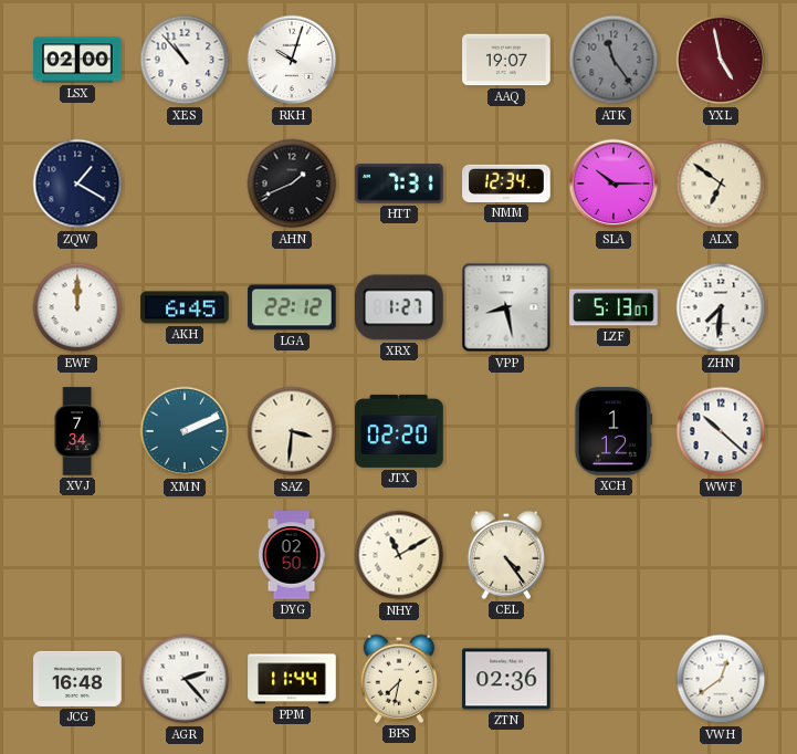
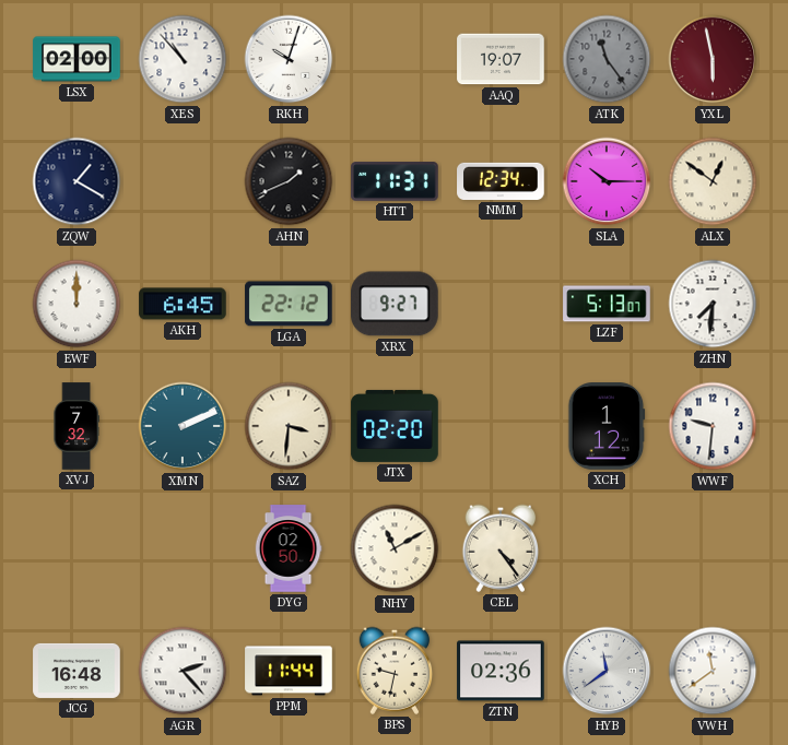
YXL: 4:58 -> 5:58
HTT: 7:31 -> 11:31
ALX: 6:51 -> 12:51
XRX: 1:27 -> 9:27
VPP: 8:28 -> none
XVJ: 7:34 -> 7:32
WWF: 10:22 -> 9:31
BPS: 7:32 -> 9:32
HYB: none -> 11:39
VWH: 12:39 -> 11:39
